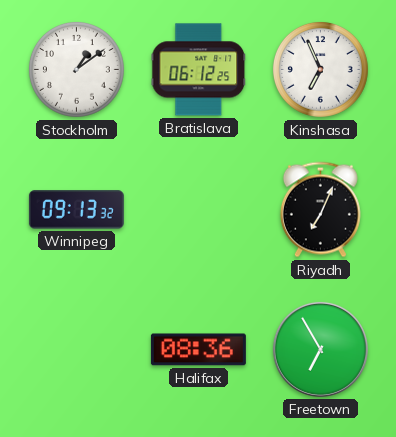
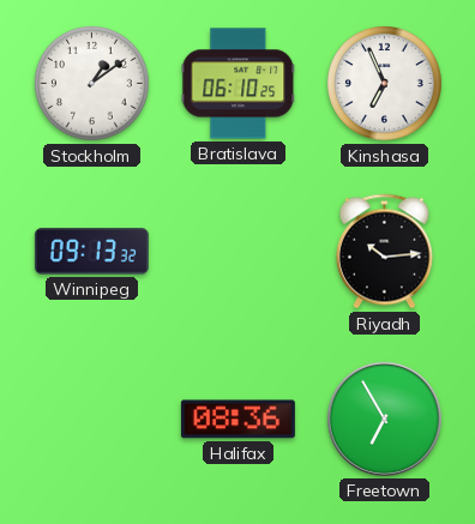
Bratislava: 06:12 -> 06:10
Riyadh: 7:04 -> 10:14
